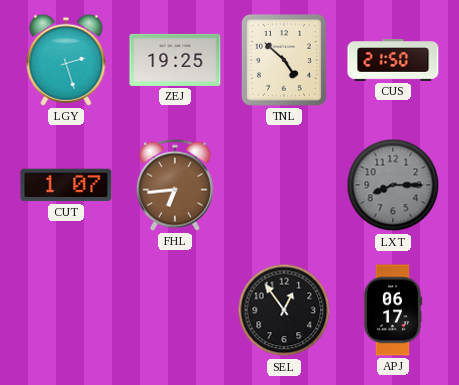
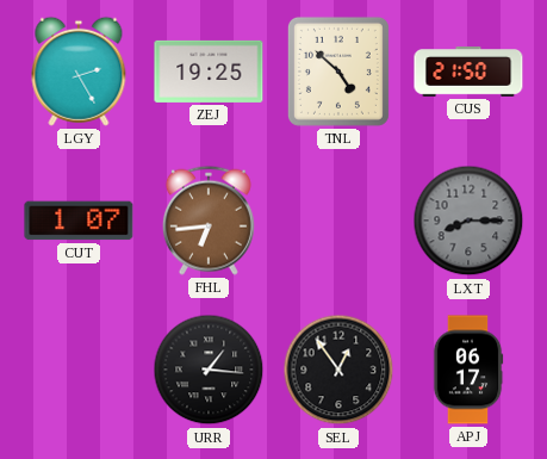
LGY: 2:27 -> 2:25
URR: none -> 1:16
